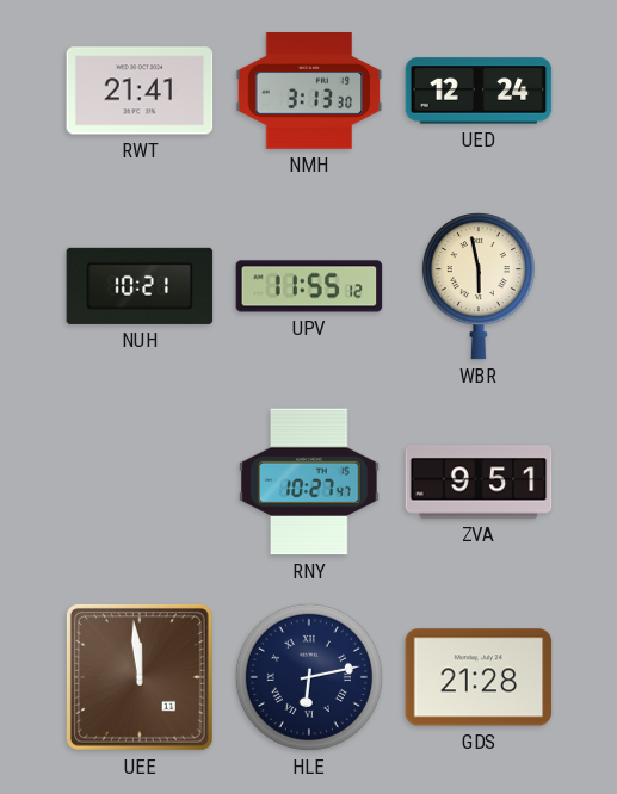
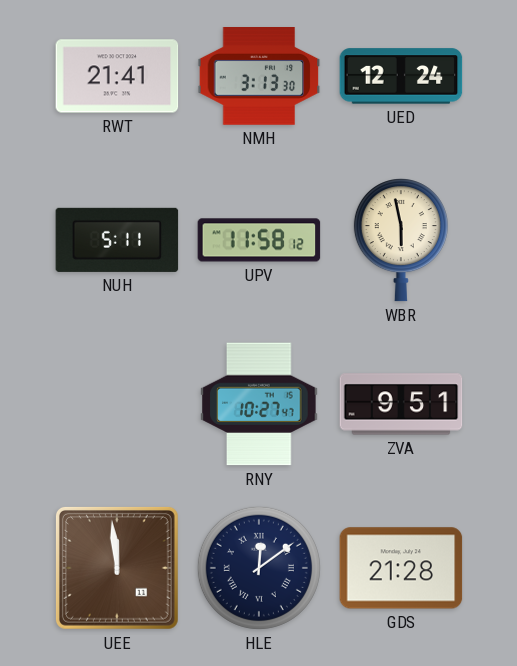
NUH: 10:21 -> 5:11
UPV: 11:55 -> 11:58
HLE: 6:13 -> 12:09
